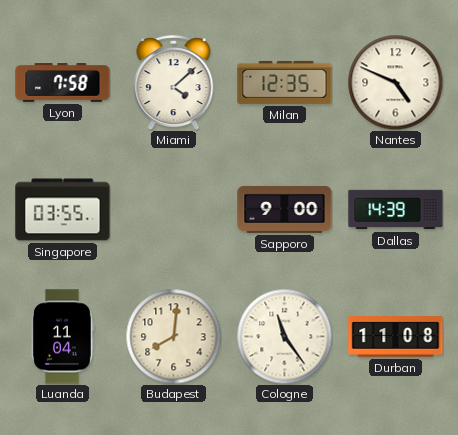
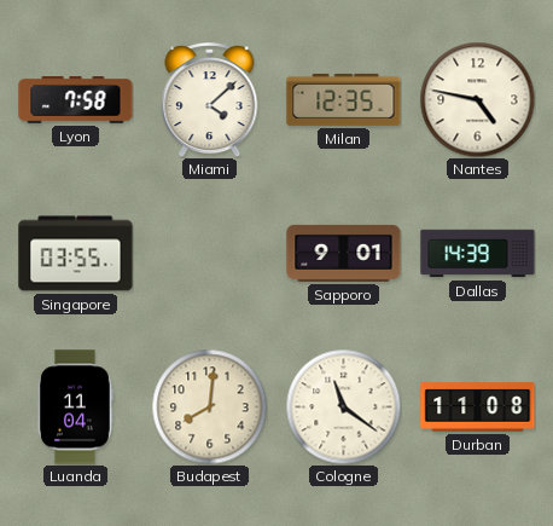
Nantes: 4:49 -> 4:47
Sapporo: 9:00 -> 9:01
Cologne: 11:24 -> 11:21
